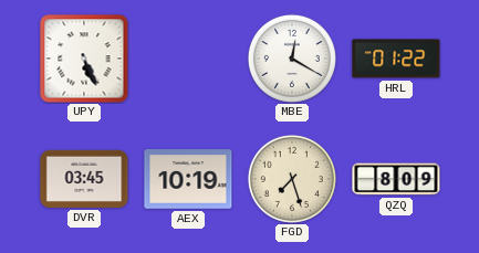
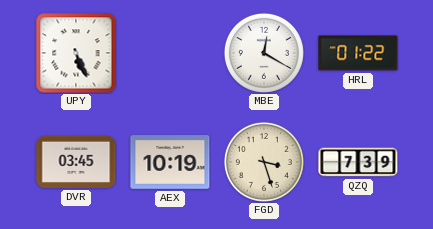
FGD: 7:27 -> 3:27
QZQ: 8:09 -> 7:39
